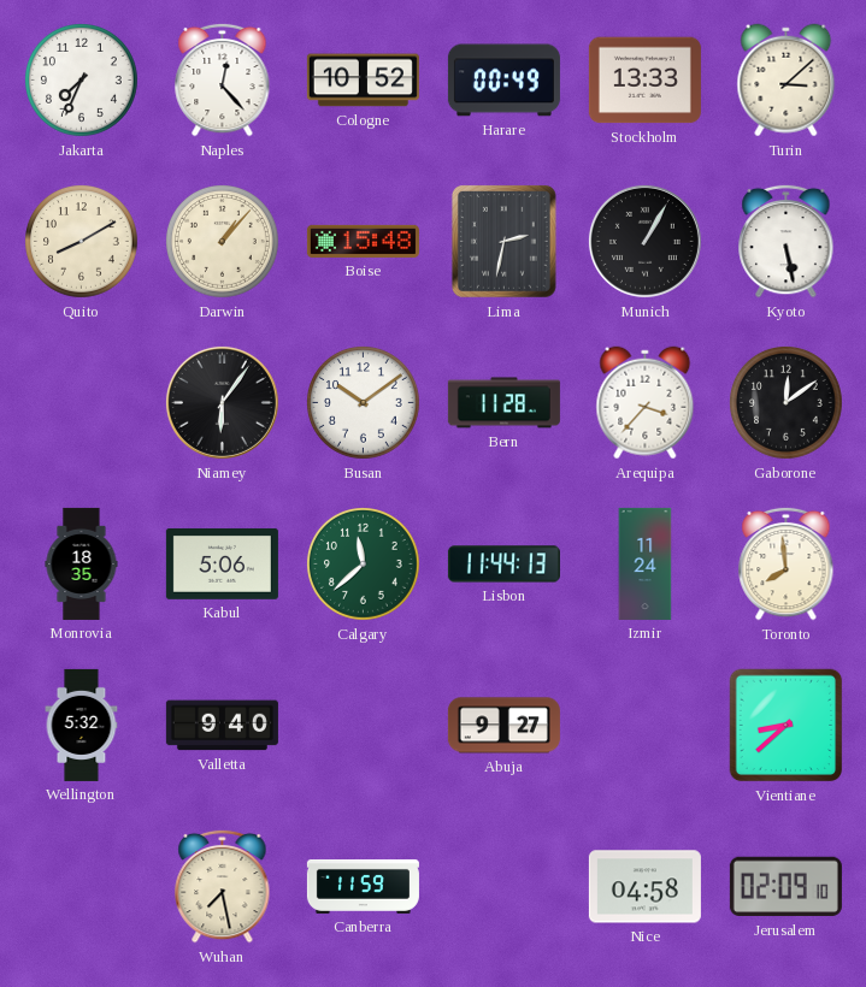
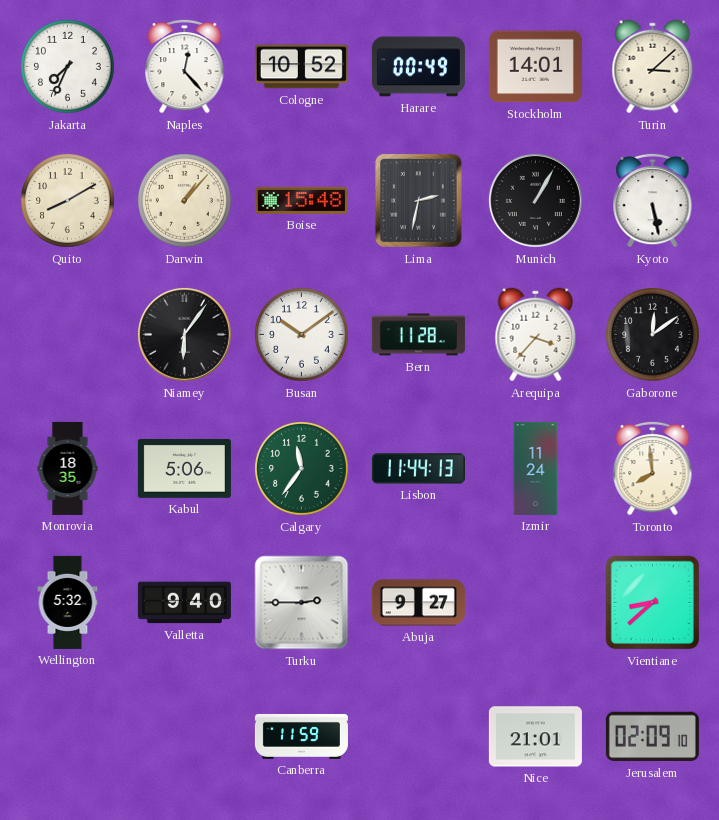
Stockholm: 13:33 -> 14:01
Calgary: 11:38 -> 11:36
Turku: none -> 2:45
Wuhan: 7:28 -> none
Nice: 04:58 -> 21:01
